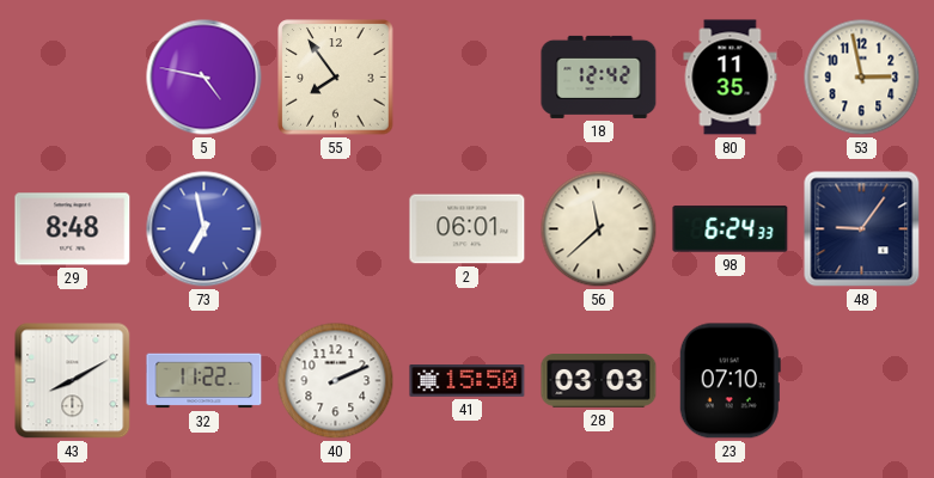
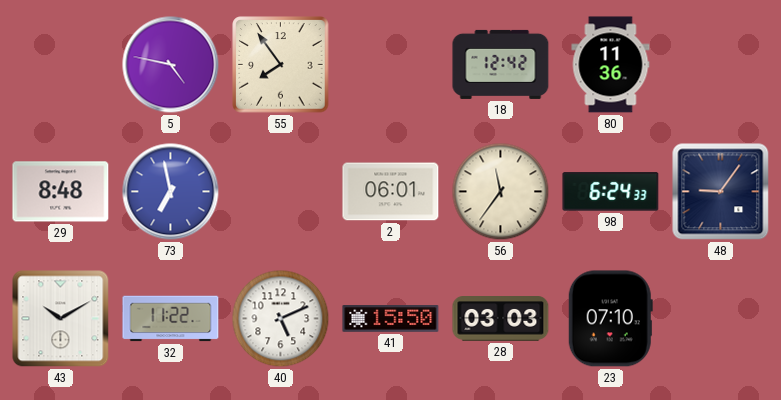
80: 11:35 -> 11:36
53: 2:58 -> none
56: 11:38 -> 11:36
43: 8:10 -> 10:10
40: 2:11 -> 5:11
